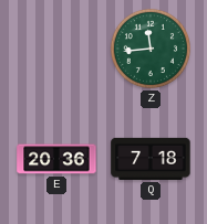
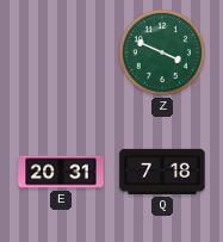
Z: 11:44 -> 3:49
E: 20:36 -> 20:31
